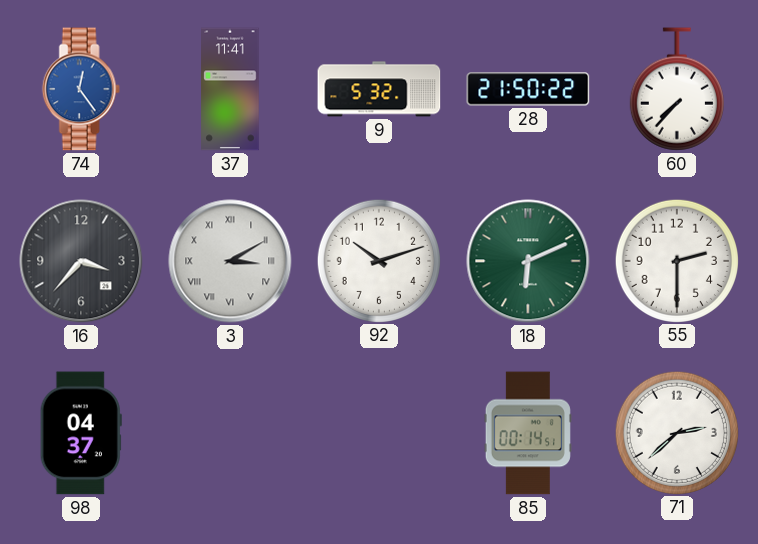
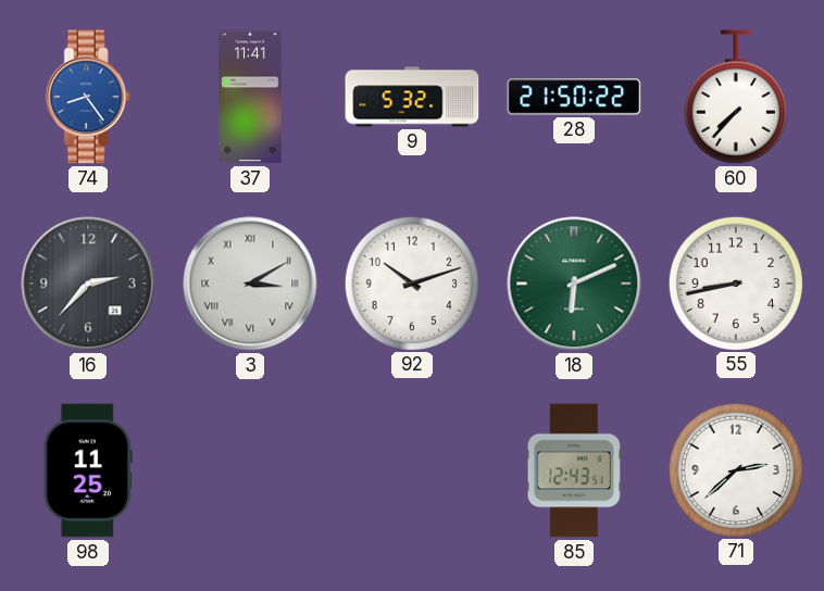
74: 12:24 -> 8:24
16: 3:37 -> 2:37
55: 2:30 -> 8:43
98: 04:37 -> 11:25
85: 00:14 -> 12:43
